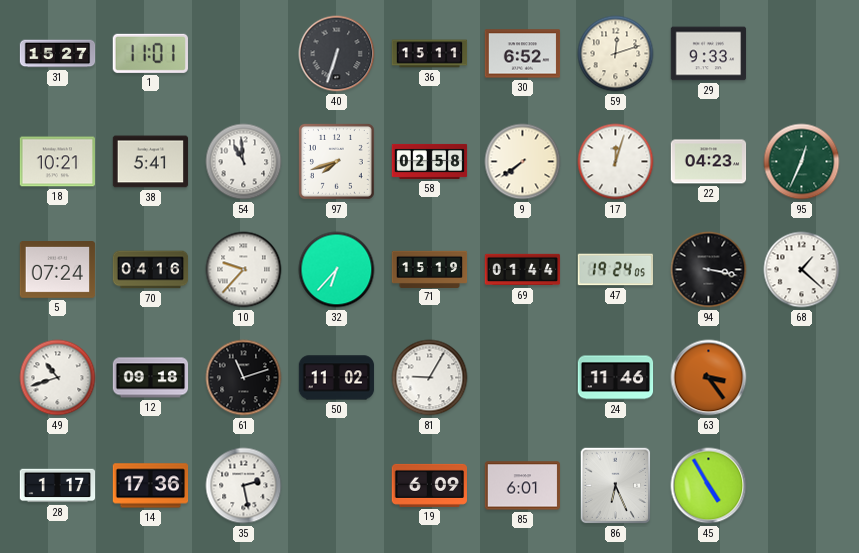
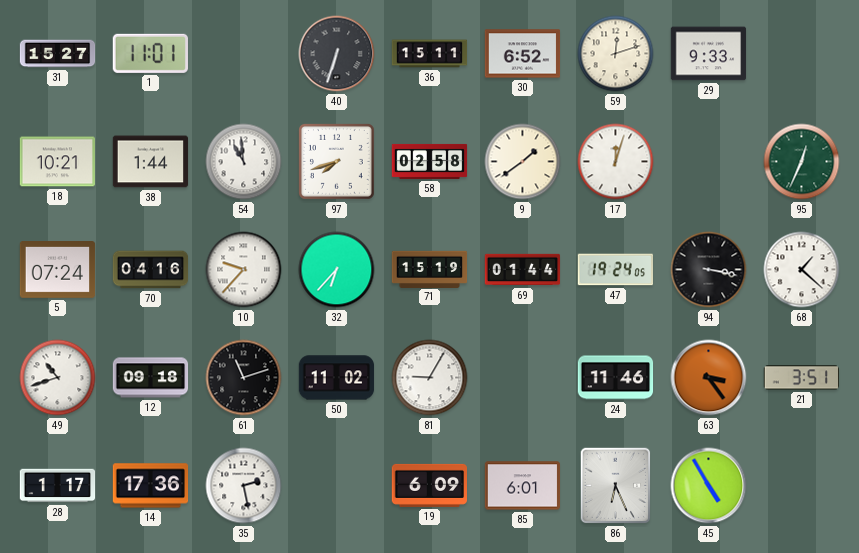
38: 5:41 -> 1:44
9: 7:39 -> 1:39
22: 04:23 -> none
21: none -> 3:51
